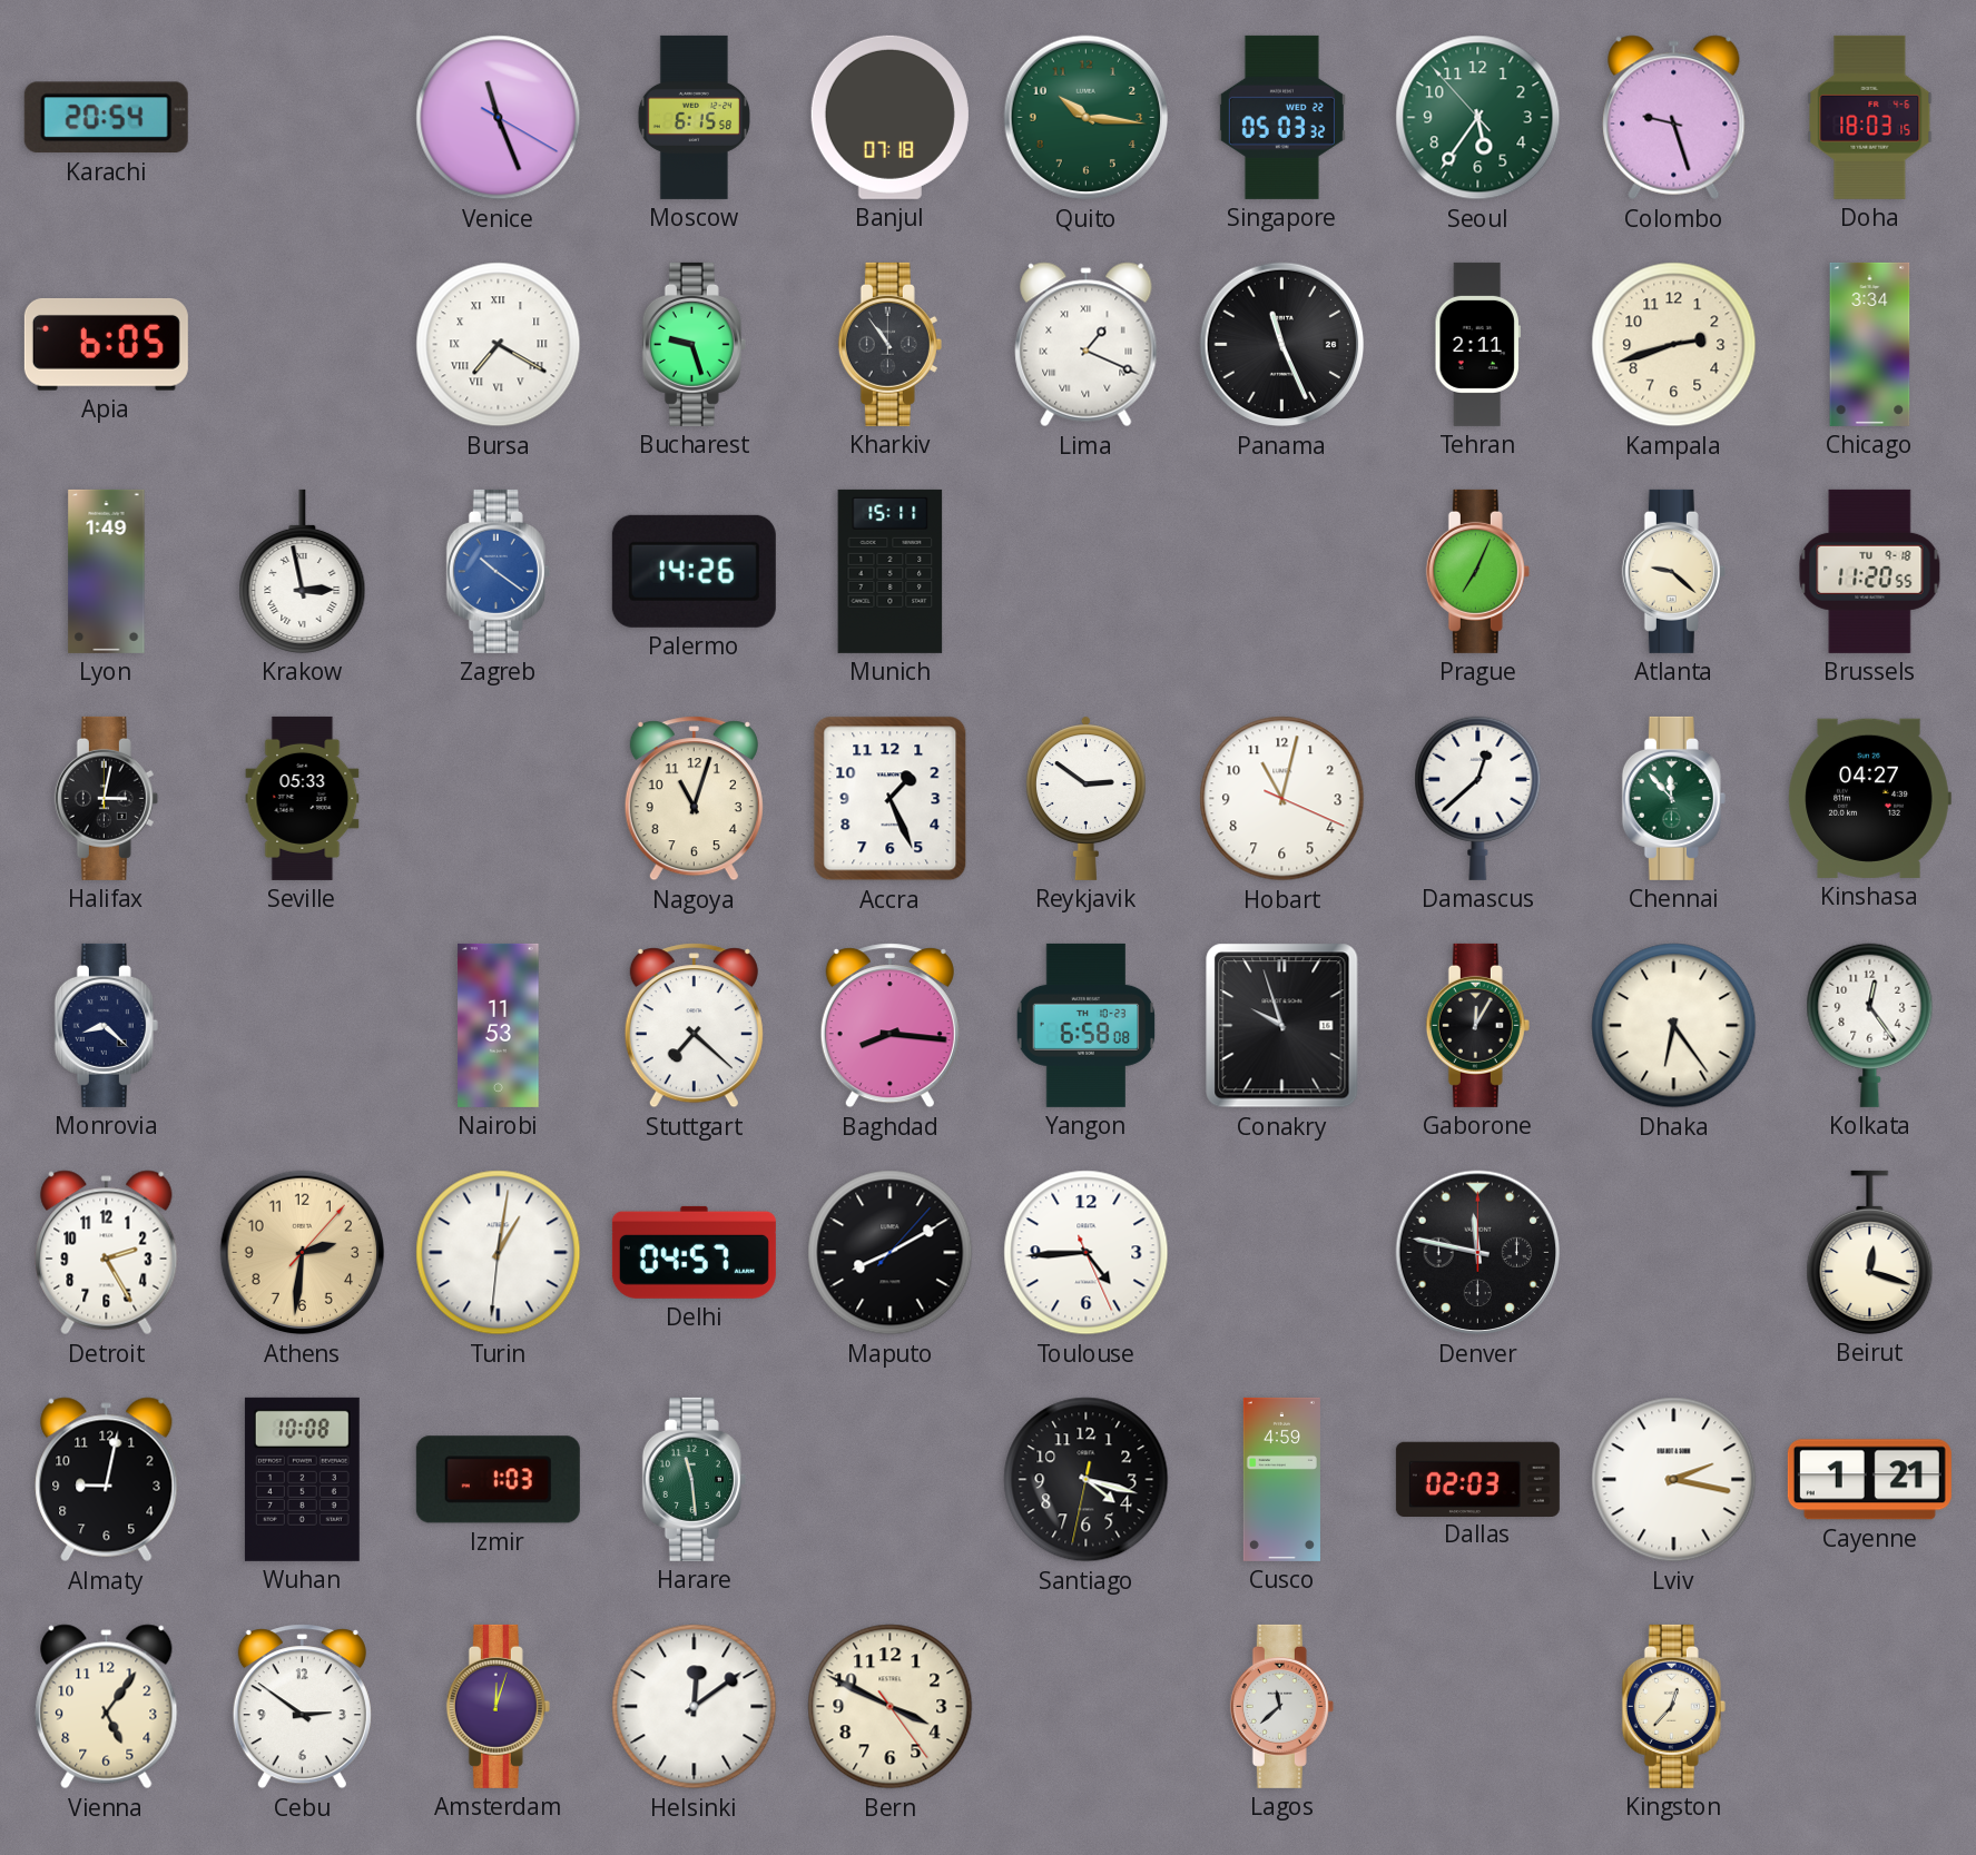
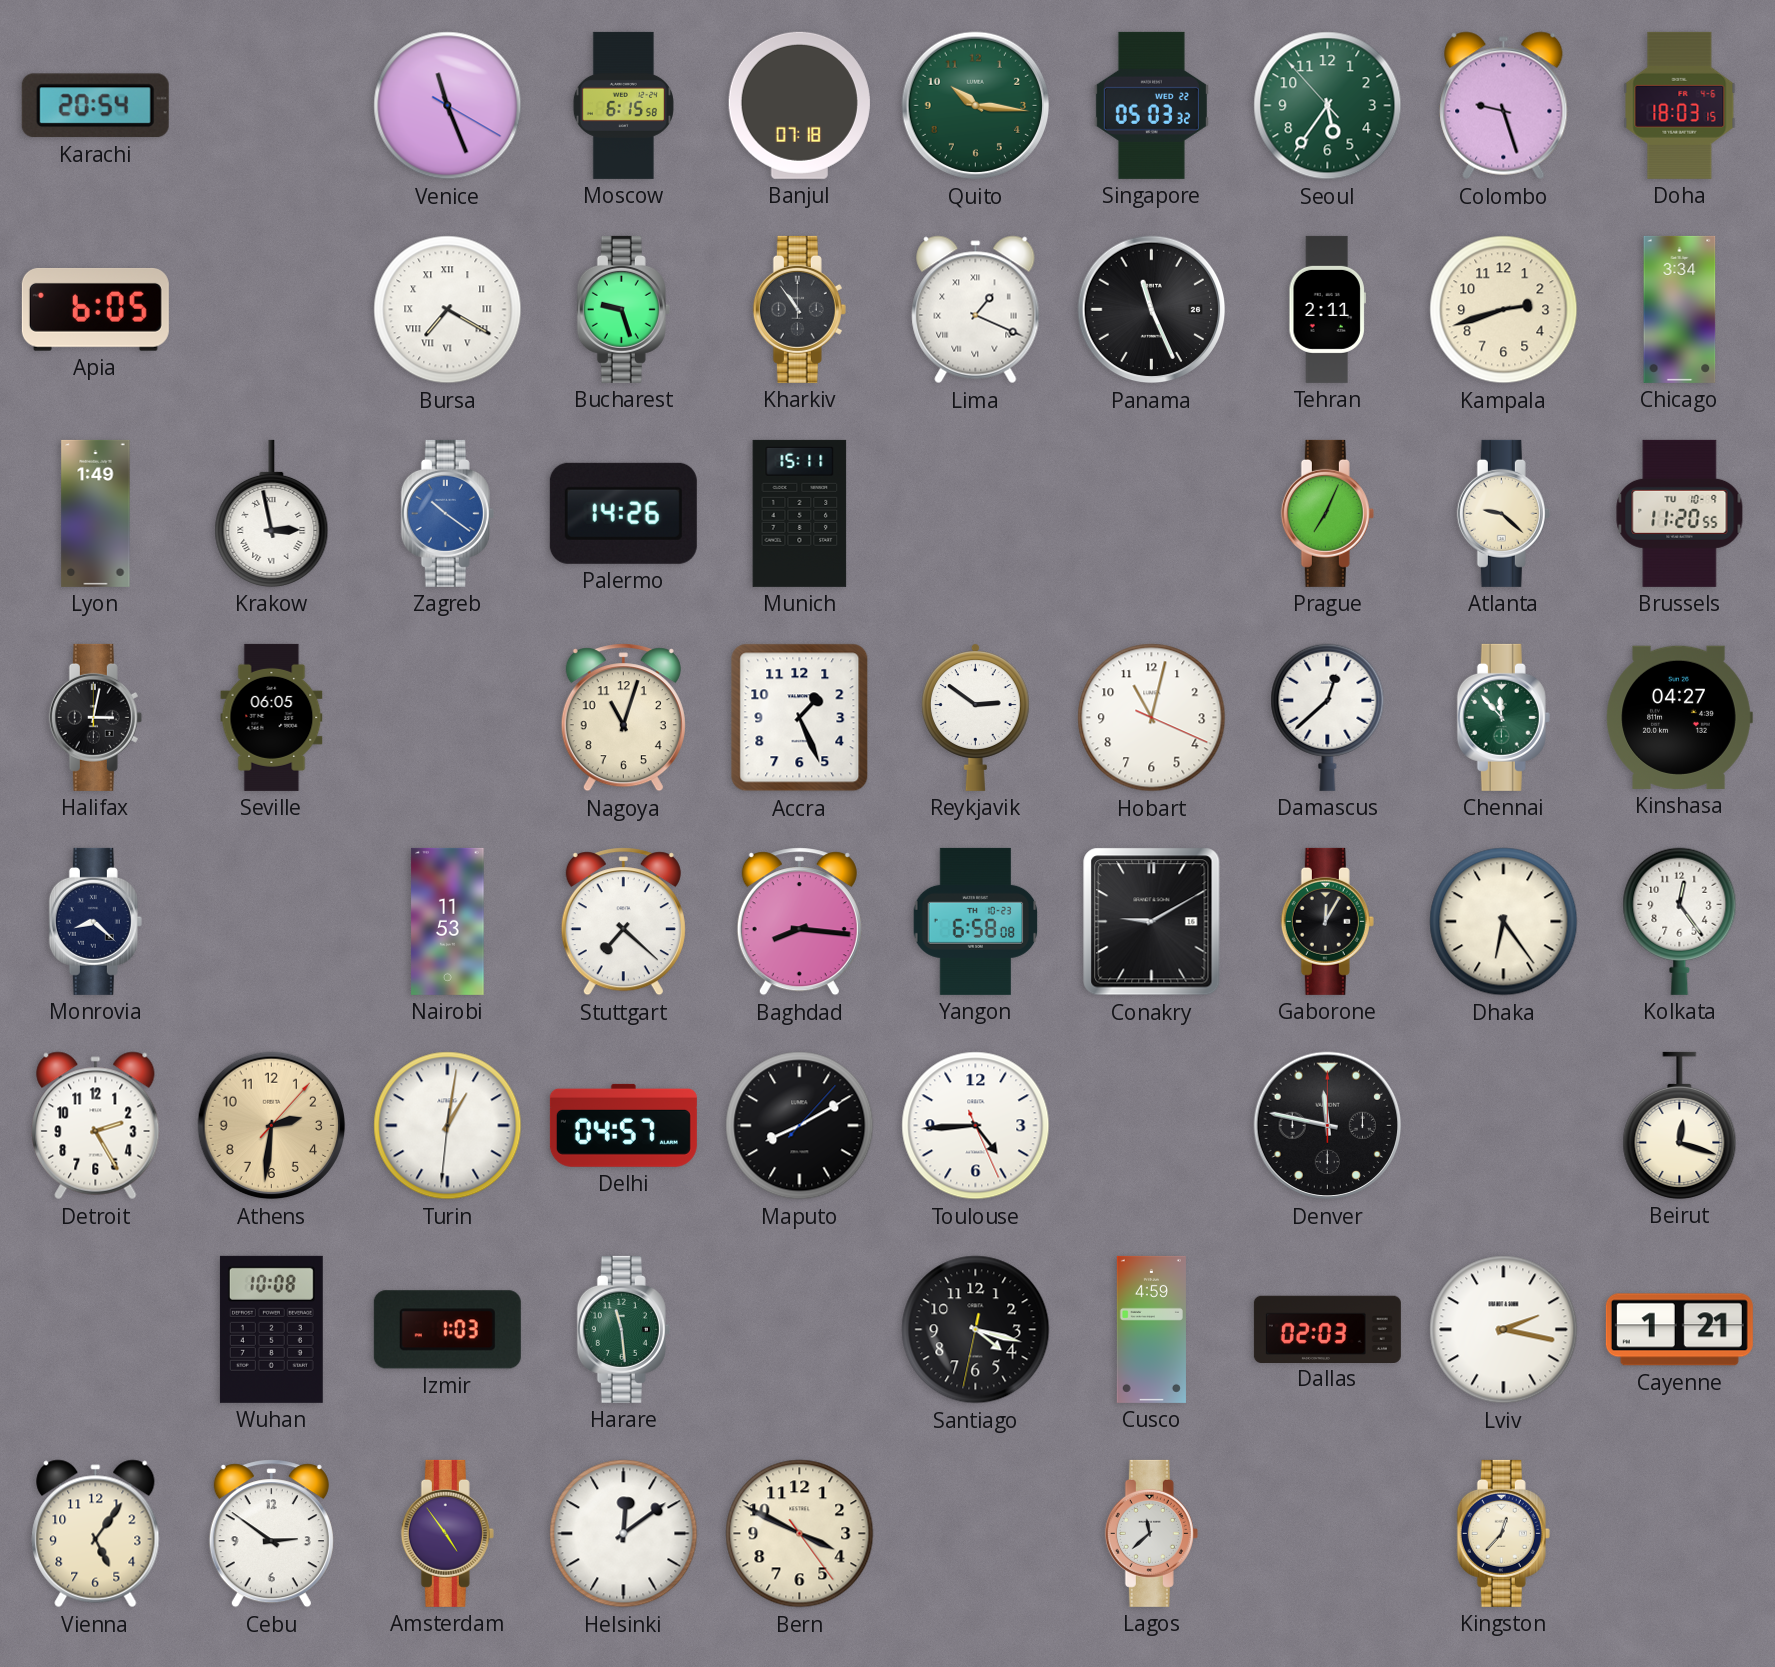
Brussels date: TU 9-18 -> TU 10-9
Seville: 05:33 -> 06:05
Conakry: 9:57 -> 9:10
Almaty: 9:02 -> none
Amsterdam: 12:03 -> 4:54
